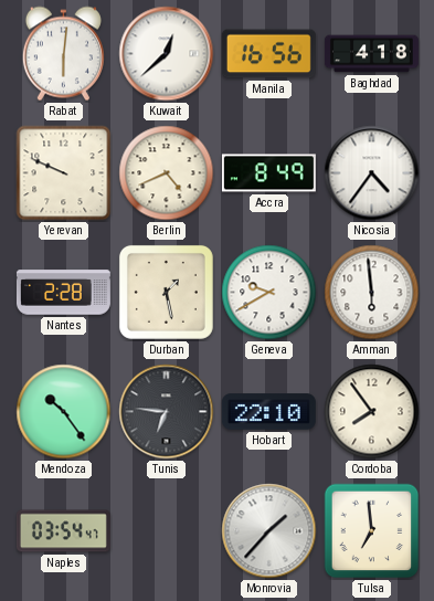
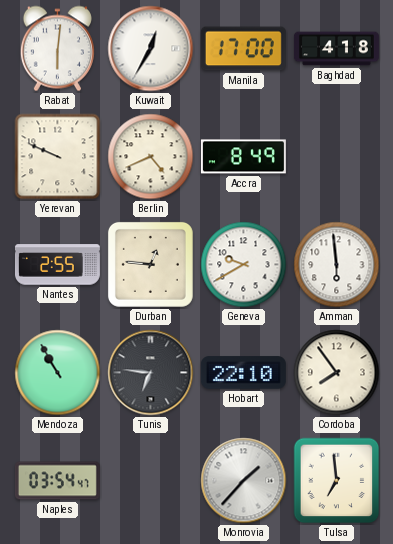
Kuwait: 12:38 -> 12:35
Manila: 16:56 -> 17:00
Nicosia: 4:36 -> none
Nantes: 2:28 -> 2:55
Durban: 1:28 -> 12:46
Mendoza: 10:24 -> 10:55
